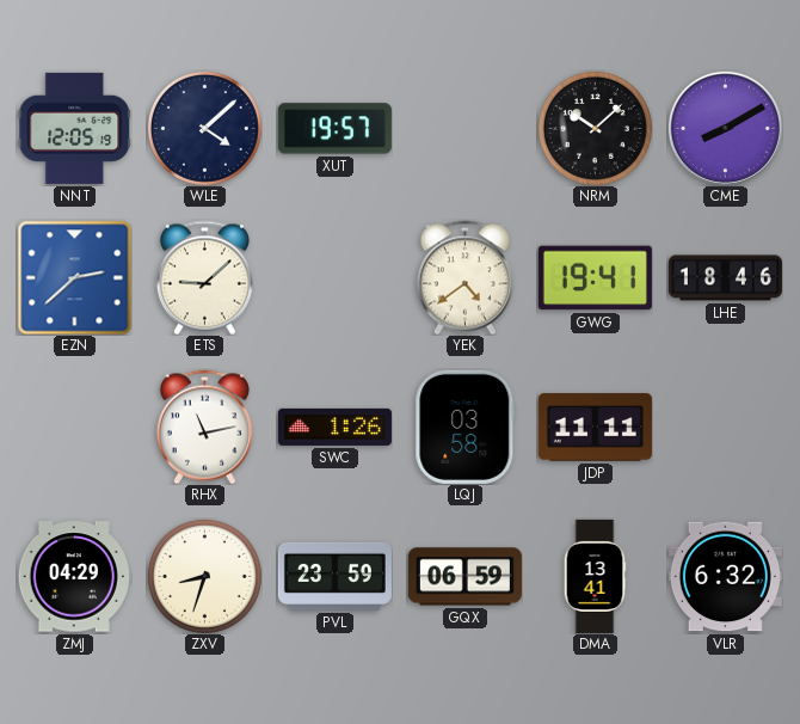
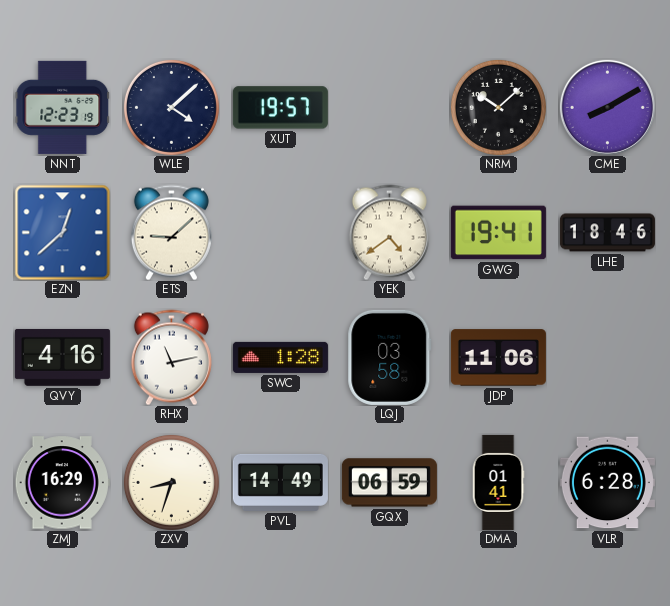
NNT: 12:05 -> 12:23
EZN: 2:38 -> 12:38
QVY: none -> 4:16
SWC: 1:26 -> 1:28
JDP: 11:11 -> 11:06
ZMJ: 04:29 -> 16:29
PVL: 23:59 -> 14:49
DMA: 13:41 -> 01:41
VLR: 6:32 -> 6:28
